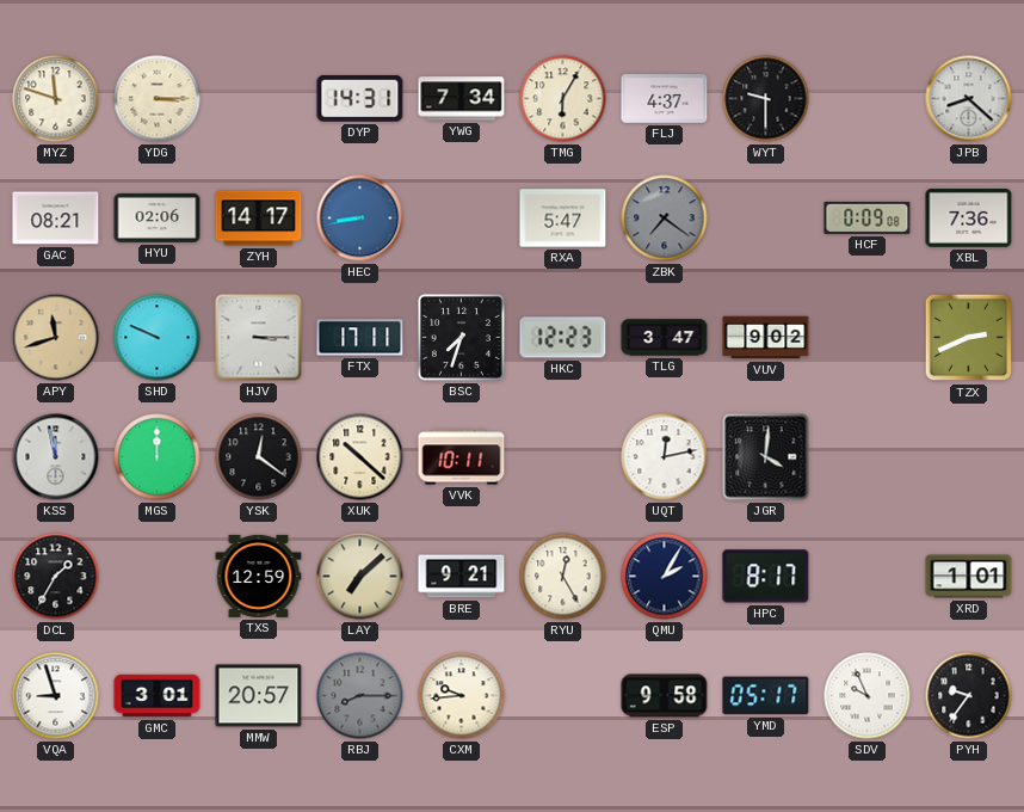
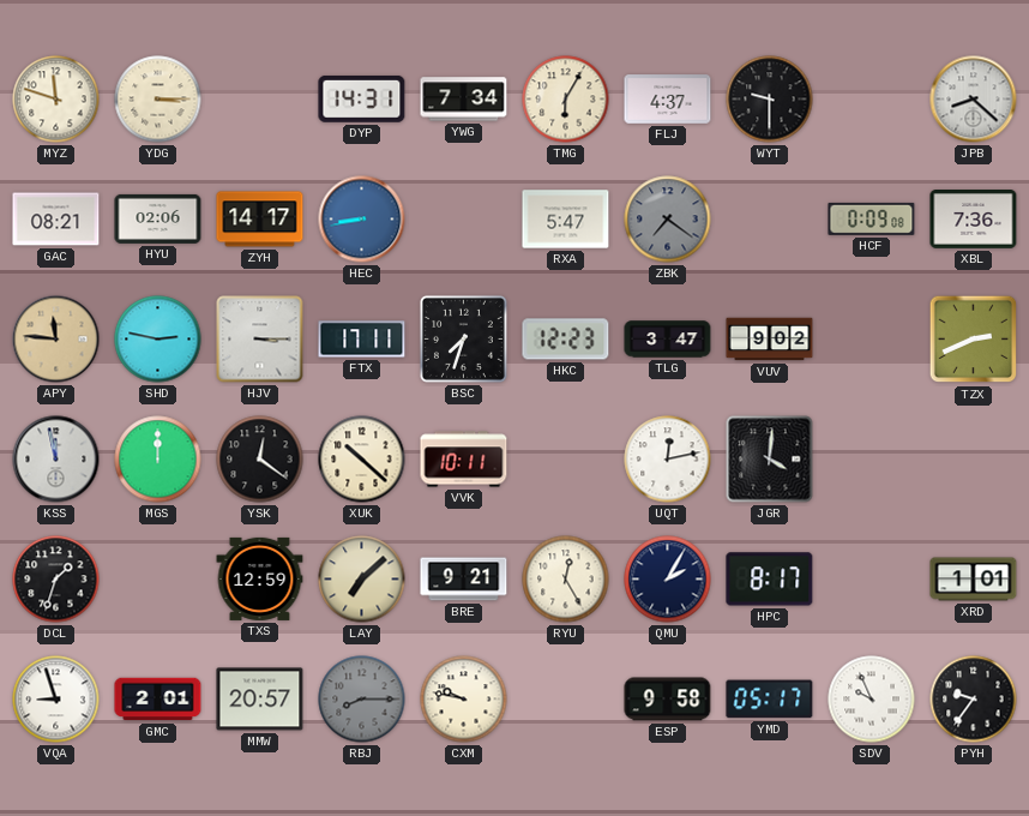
APY: 11:42 -> 11:46
SHD: 9:49 -> 2:47
DCL: 1:35 -> 1:33
GMC: 3:01 -> 2:01
CXM: 9:44 -> 9:47
